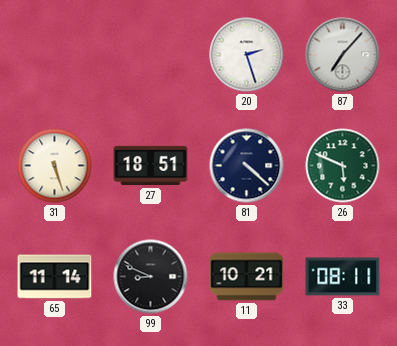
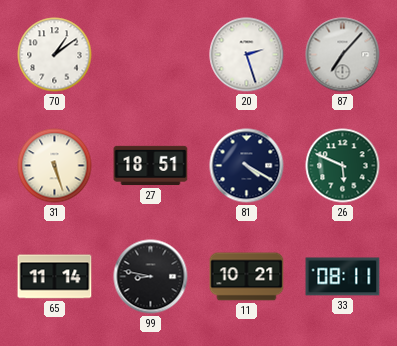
70: none -> 1:09
81: 4:22 -> 4:20
99: 8:49 -> 8:47
